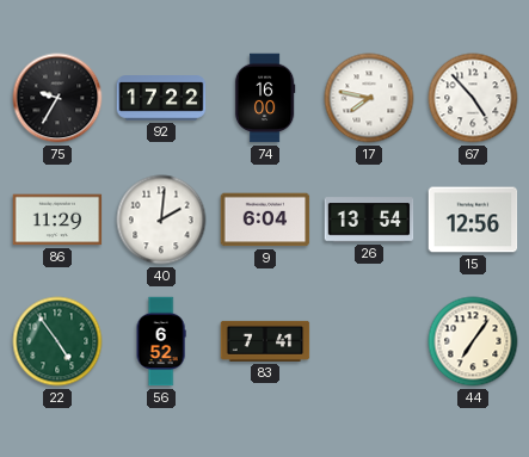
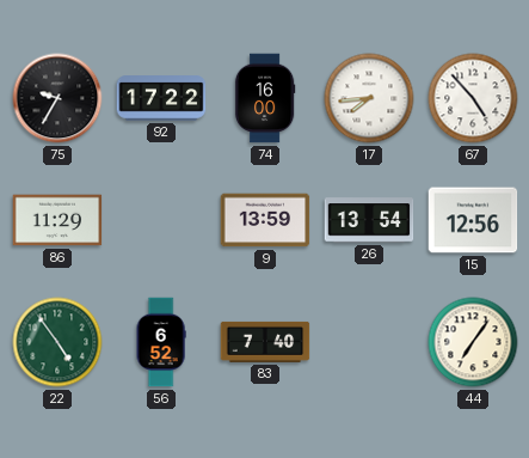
17: 7:47 -> 7:44
40: 2:01 -> none
9: 6:04 -> 13:59
83: 7:41 -> 7:40
